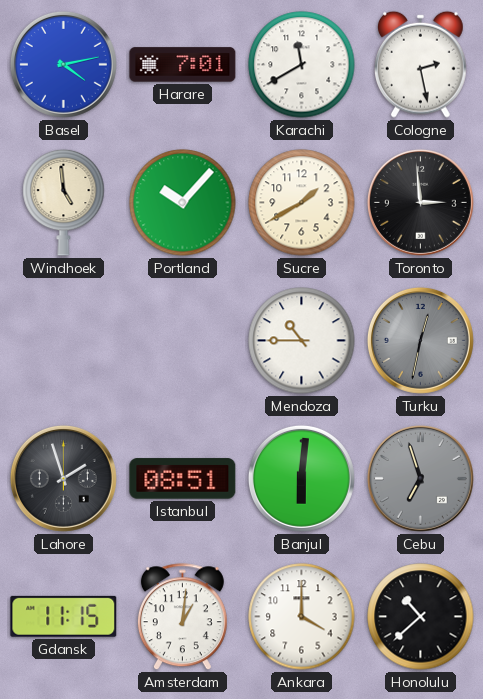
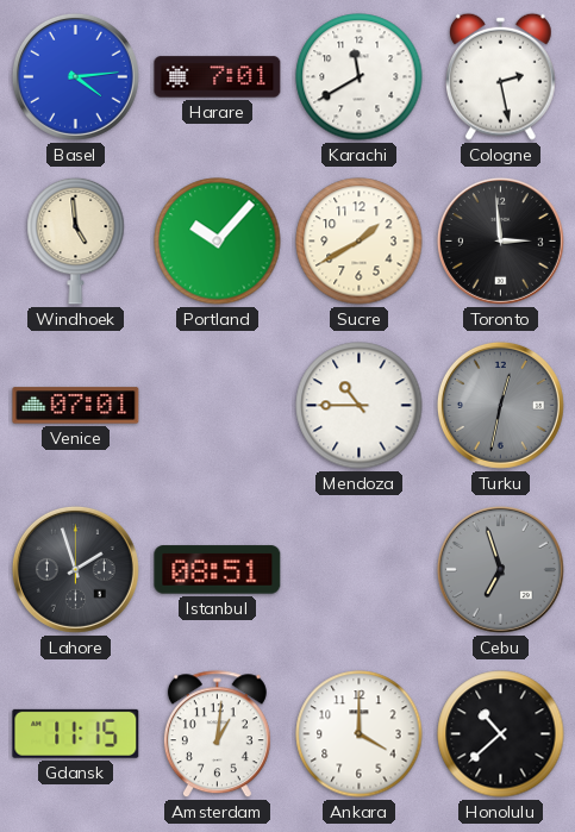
Basel: 4:13 -> 4:14
Venice: none -> 07:01
Banjul: 6:01 -> none
